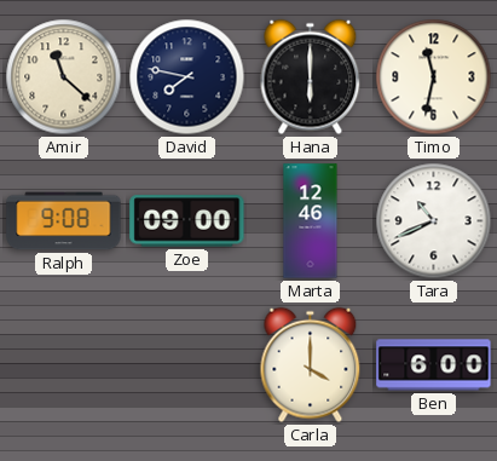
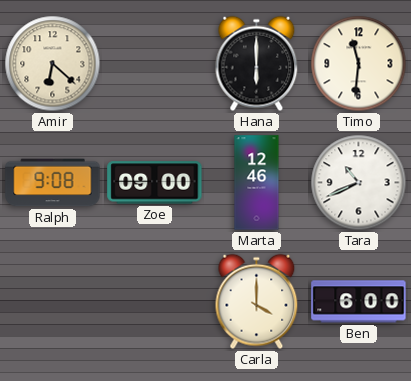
Amir: 11:22 -> 6:22
David: 7:47 -> none
Timo: 11:32 -> 11:31
